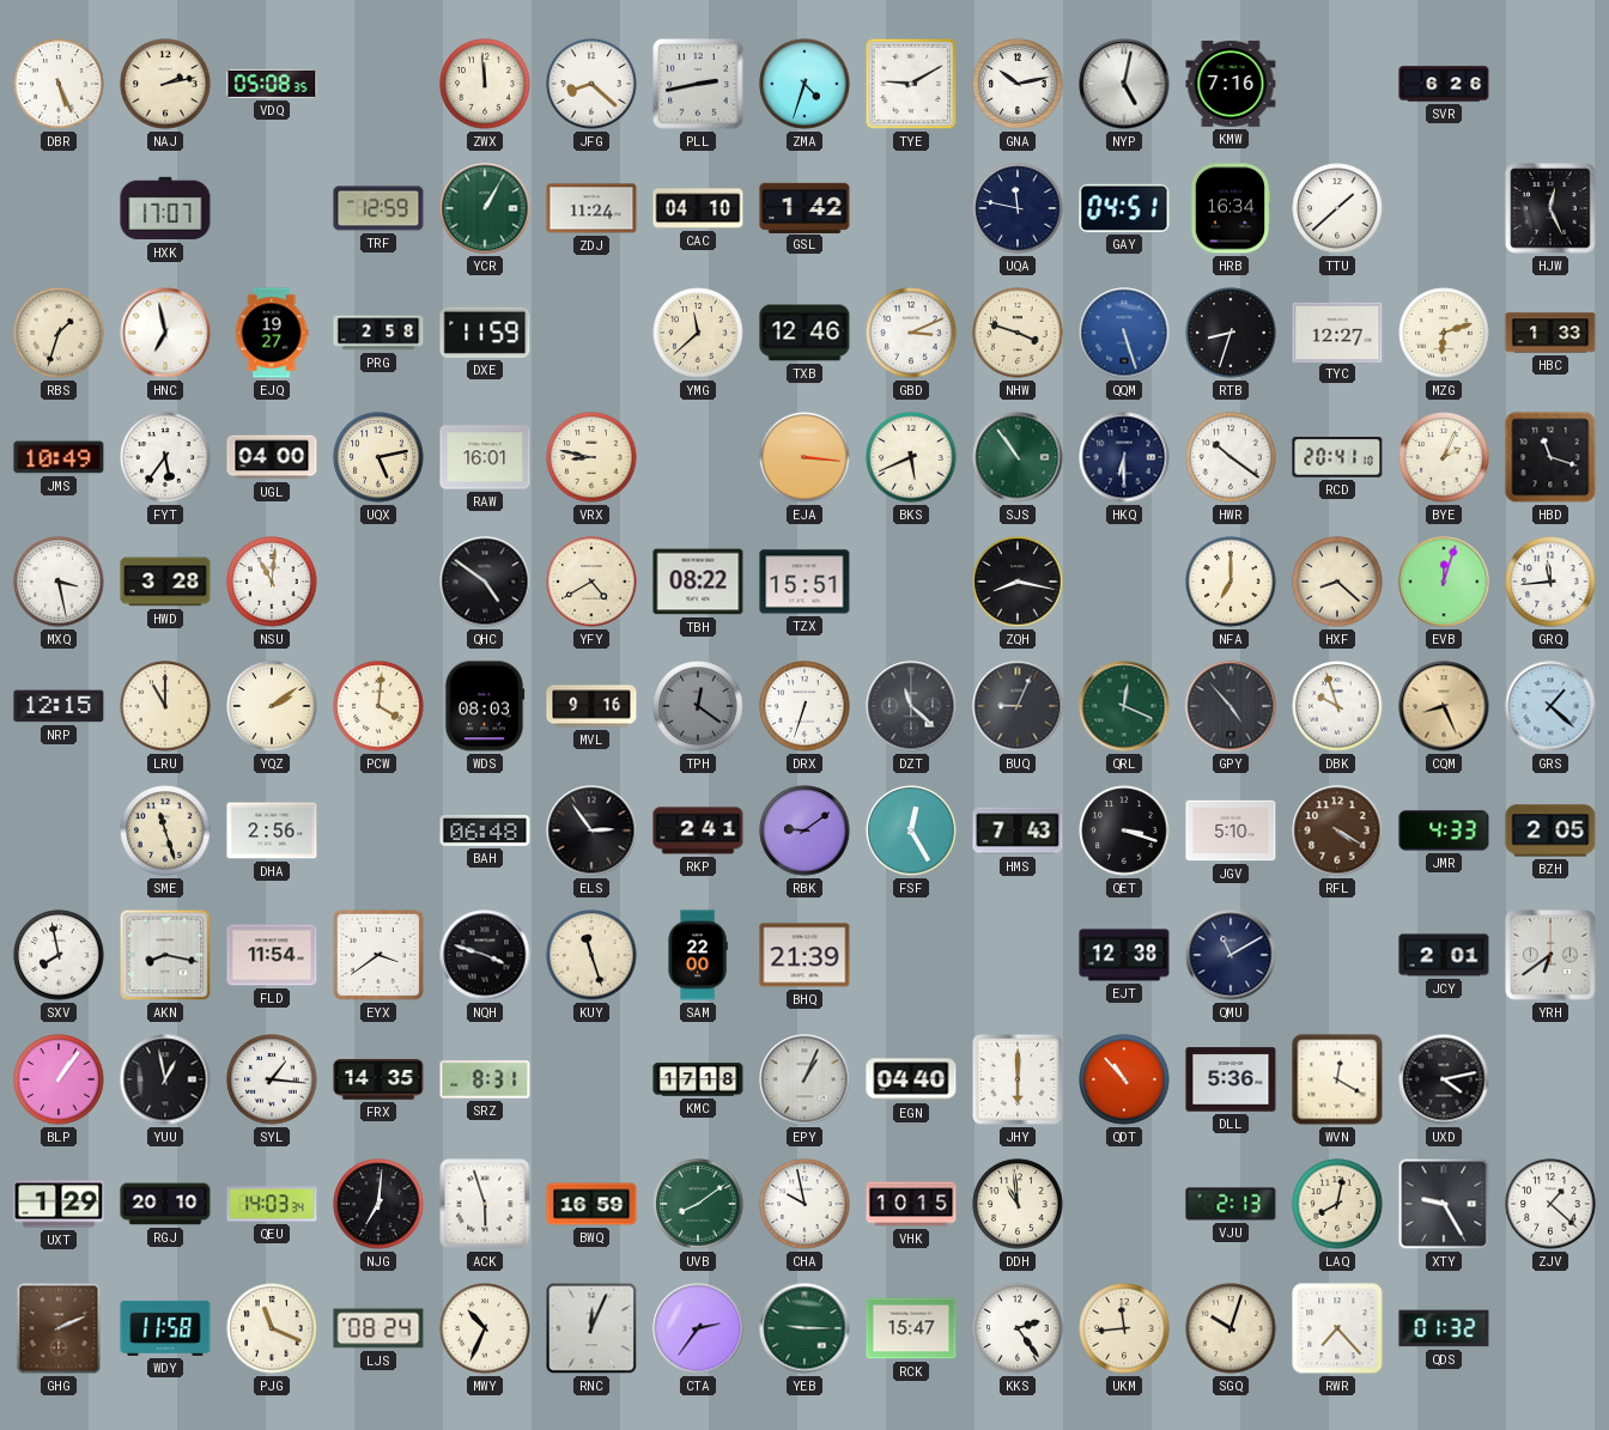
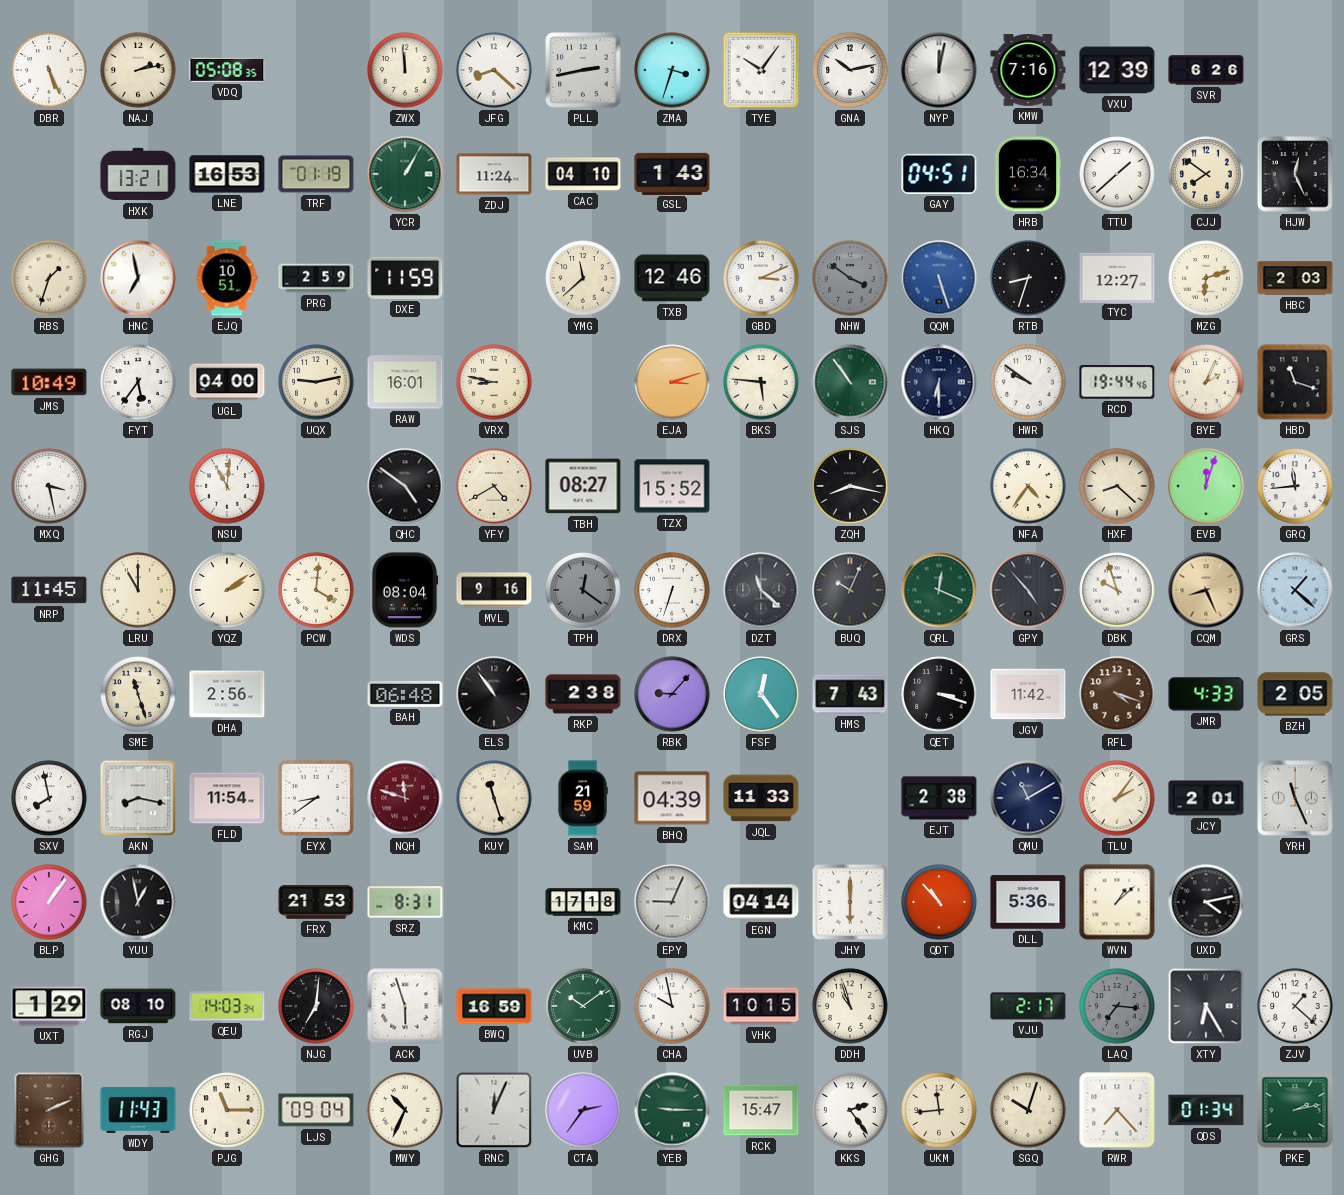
ZMA: 4:33 -> 3:33
TYE: 9:10 -> 10:06
NYP: 5:02 -> 12:02
VXU: none -> 12:39
HXK: 17:07 -> 13:21
LNE: none -> 16:53
TRF: 12:59 -> 01:19
GSL: 1:42 -> 1:43
UQA: 11:47 -> none
CJJ: none -> 7:51
EJQ: 19:27 -> 10:51
PRG: 2:58 -> 2:59
NHW: 3:48 -> 3:51
NHW dial: cream -> grey
HBC: 1:33 -> 2:03
UQX: 5:13 -> 9:13
EJA: 3:16 -> 3:12
BKS: 5:41 -> 5:46
HWR: 10:21 -> 9:51
RCD: 20:41 -> 19:44
HWD: 3:28 -> none
TBH: 08:22 -> 08:27
TZX: 15:51 -> 15:52
NFA: 7:00 -> 4:36
NRP: 12:15 -> 11:45
WDS: 08:03 -> 08:04
BUQ: 9:04 -> 10:04
ELS: 2:54 -> 10:54
RKP: 2:41 -> 2:38
RBK: 9:09 -> 9:07
FSF: 12:25 -> 12:24
JGV: 5:10 -> 11:42
RFL: 4:20 -> 4:18
EYX: 3:39 -> 8:39
NQH: 3:48 -> 11:48
NQH dial: black -> burgundy
SAM: 22:00 -> 21:59
BHQ: 21:39 -> 04:39
JQL: none -> 11:33
EJT: 12:38 -> 2:38
TLU: none -> 2:06
YRH: 6:39 -> 11:26
SYL: 1:16 -> none
FRX: 14:35 -> 21:53
EPY: 1:04 -> 9:04
EGN: 04:40 -> 04:14
WVN: 12:20 -> 1:08
RGJ: 20:10 -> 08:10
UVB: 8:09 -> 10:09
DDH: 10:59 -> 10:57
VJU: 2:13 -> 2:17
LAQ: 8:02 -> 7:16
LAQ dial: cream -> grey
XTY: 9:25 -> 6:25
WDY: 11:58 -> 11:43
PJG: 11:19 -> 11:15
LJS: 08:24 -> 09:04
QDS: 01:32 -> 01:34
PKE: none -> 2:13
